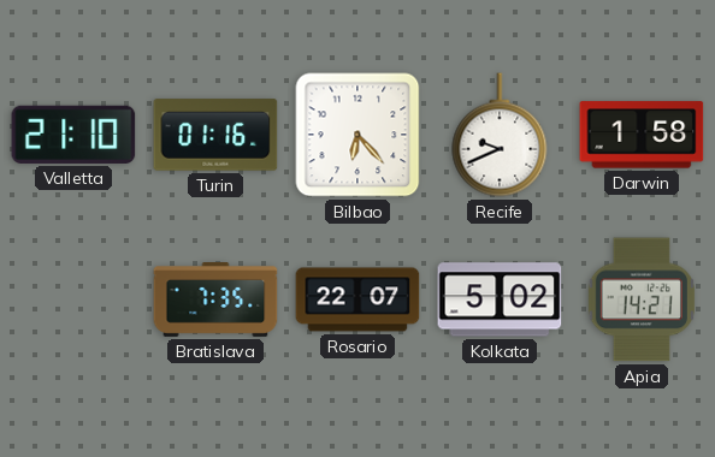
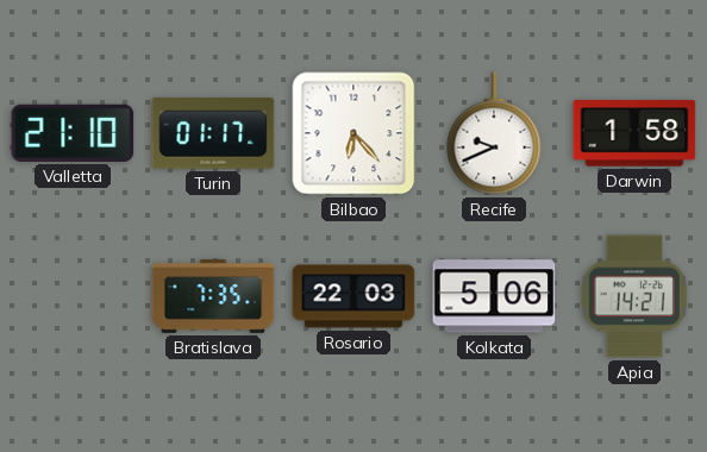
Turin: 01:16 -> 01:17
Rosario: 22:07 -> 22:03
Kolkata: 5:02 -> 5:06
